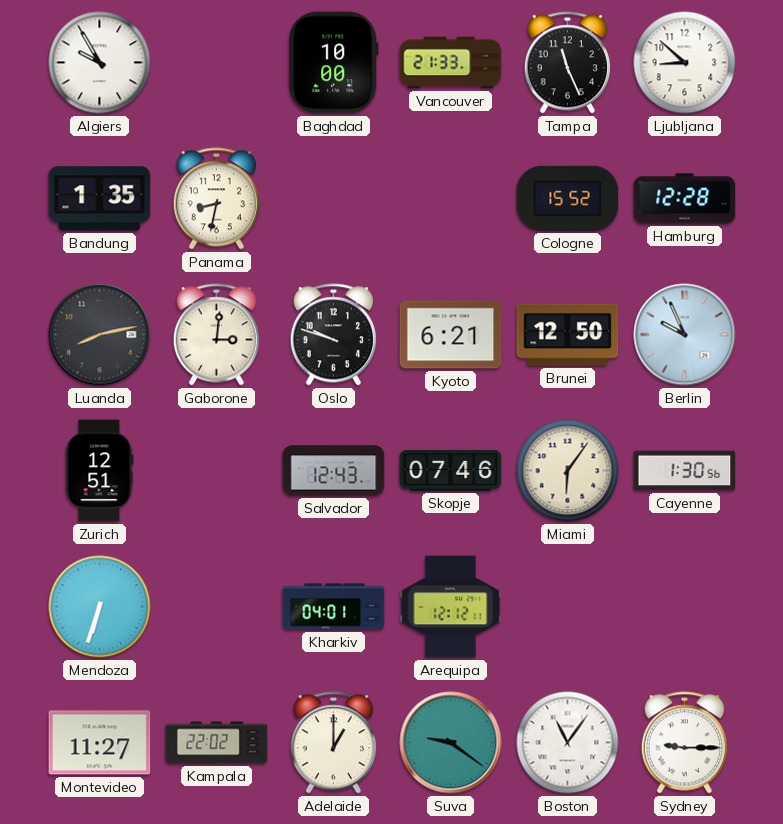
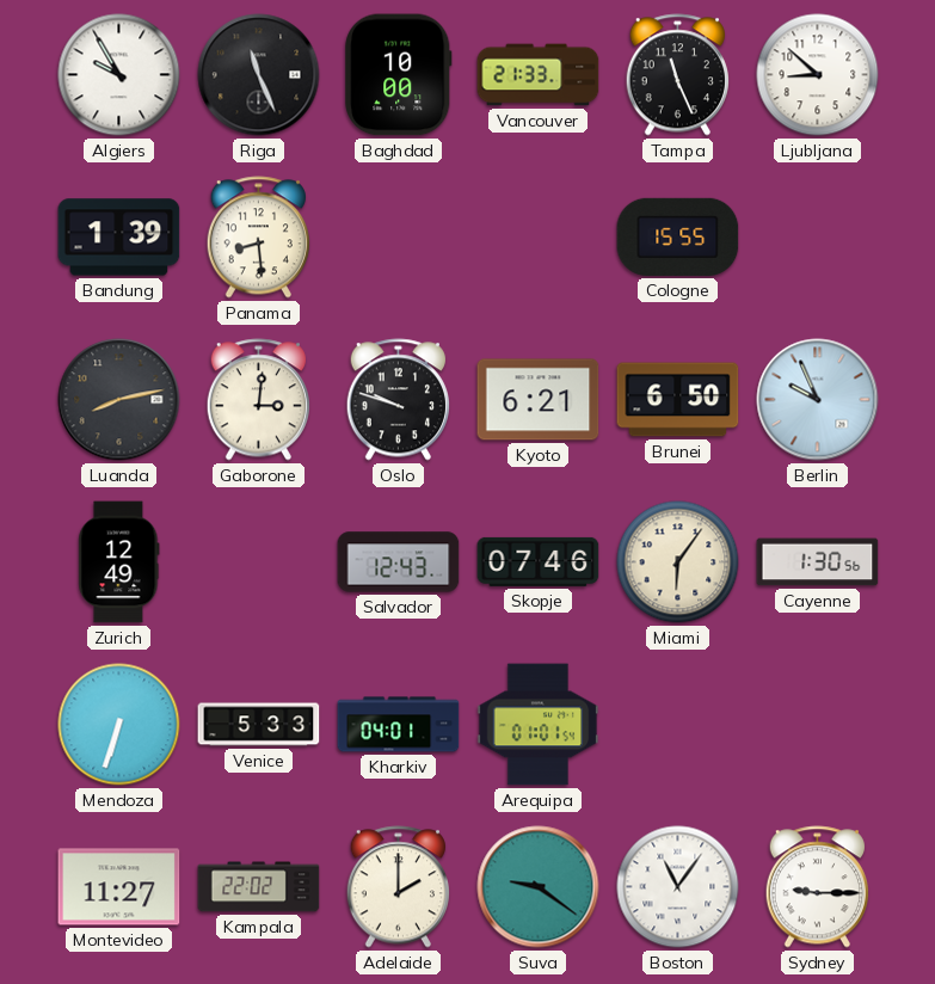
Riga: none -> 11:26
Bandung: 1:35 -> 1:39
Panama: 8:32 -> 8:29
Cologne: 15:52 -> 15:55
Hamburg: 12:28 -> none
Brunei: 12:50 -> 6:50
Zurich: 12:51 -> 12:49
Venice: none -> 5:33
Arequipa: 12:12 -> 01:01
Adelaide: 1:00 -> 2:00
